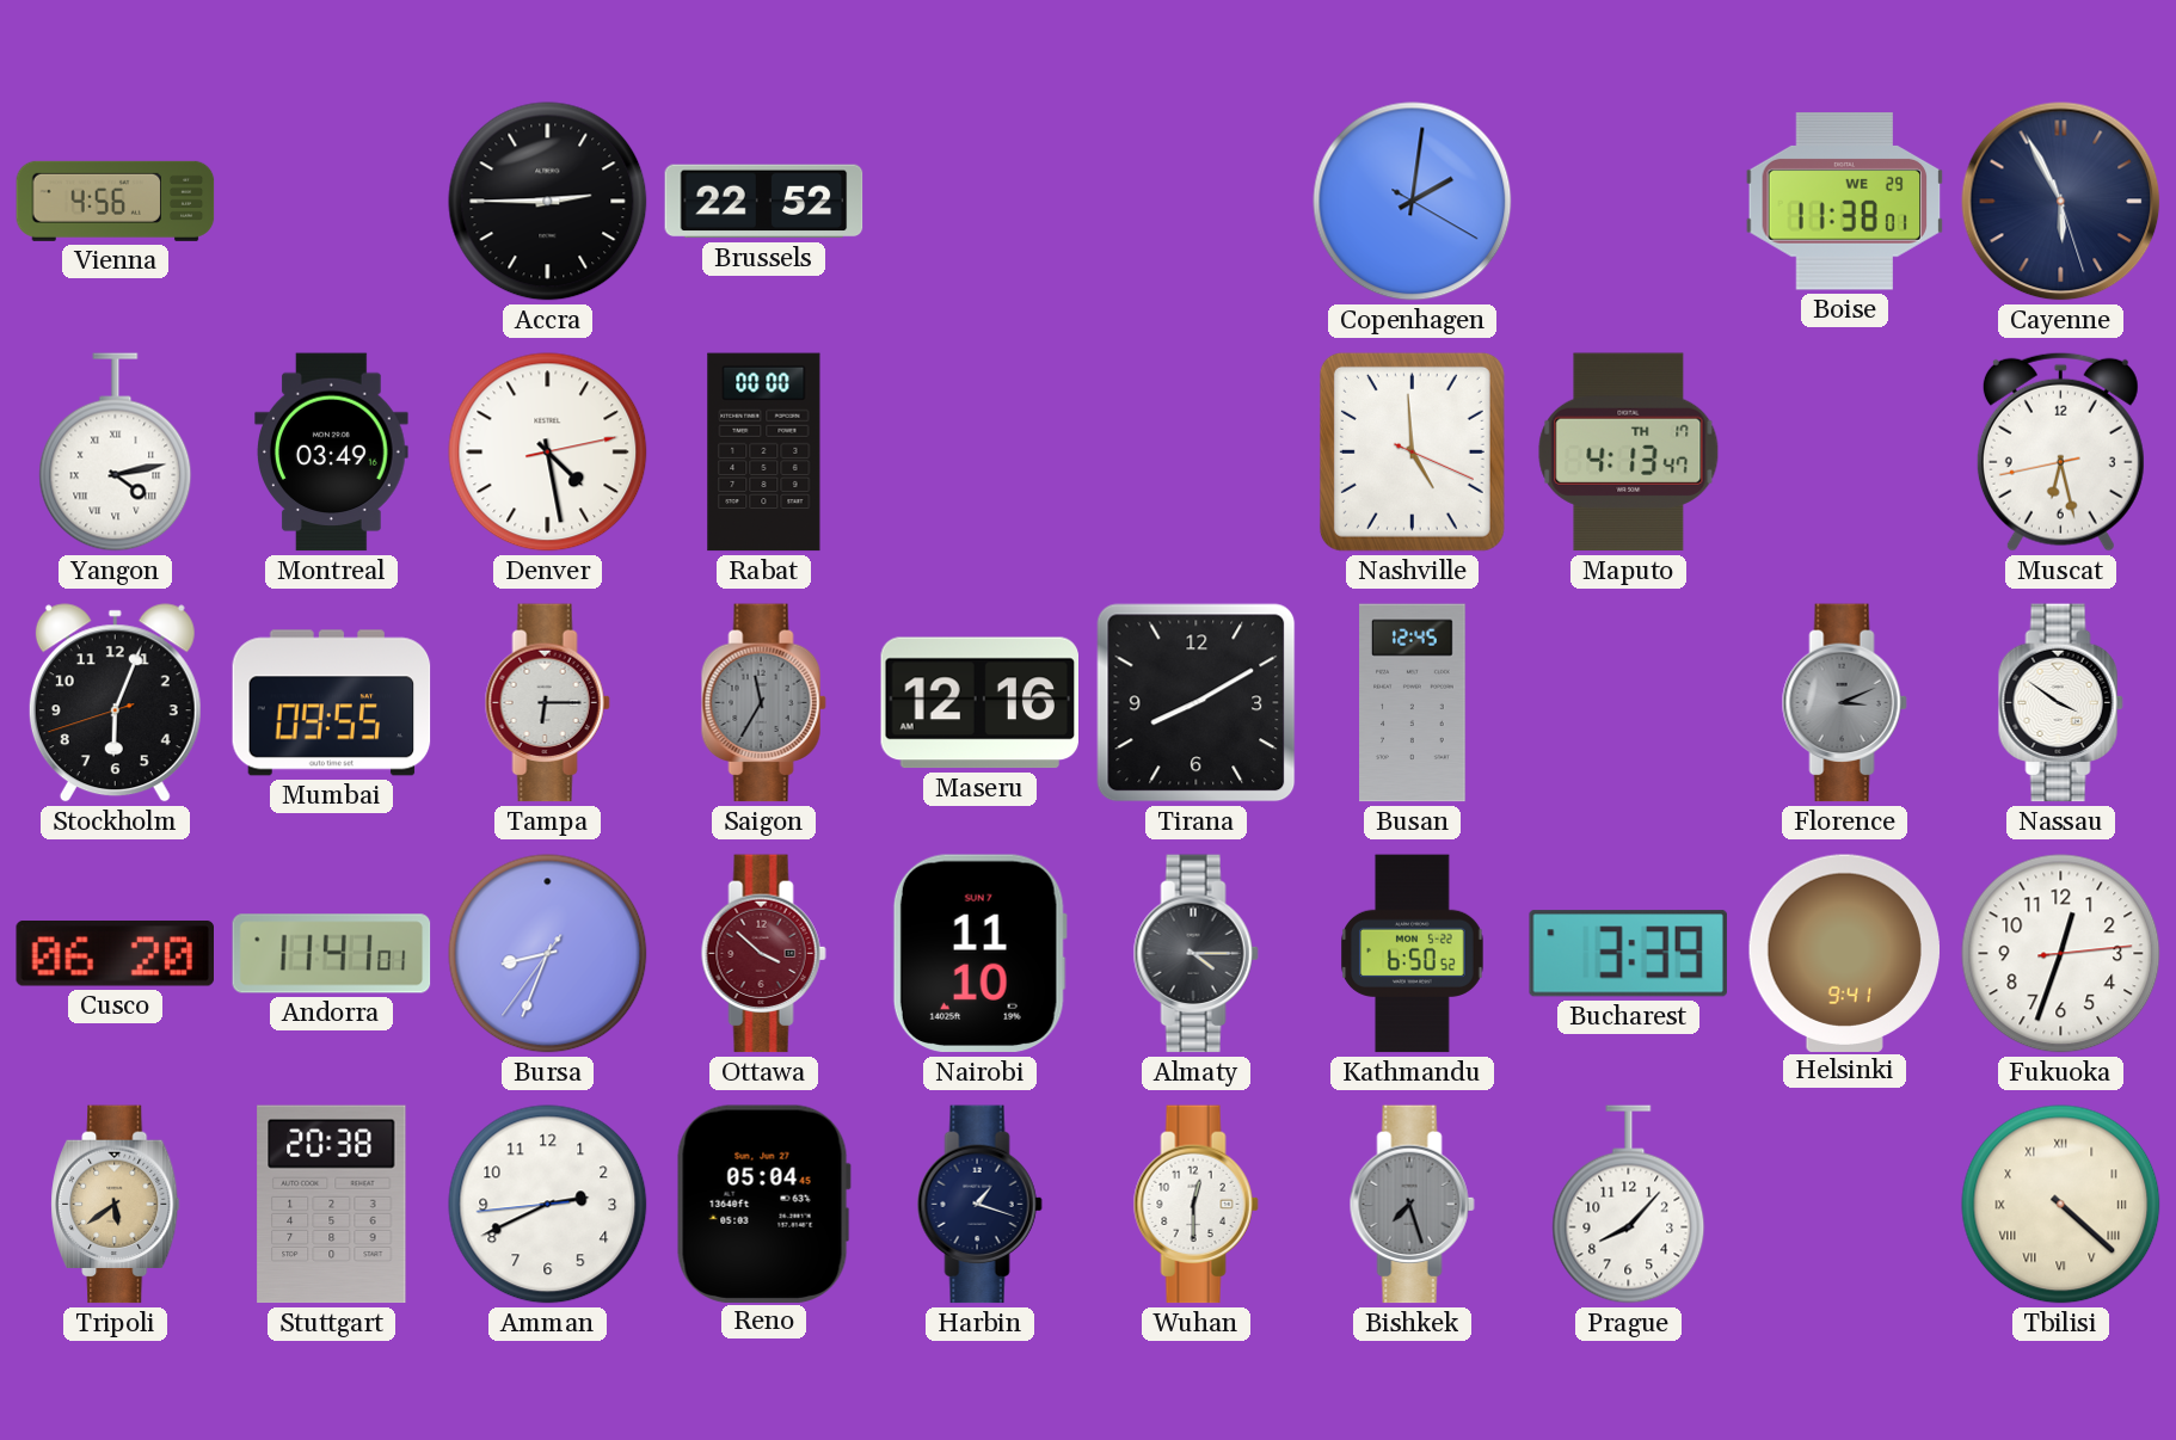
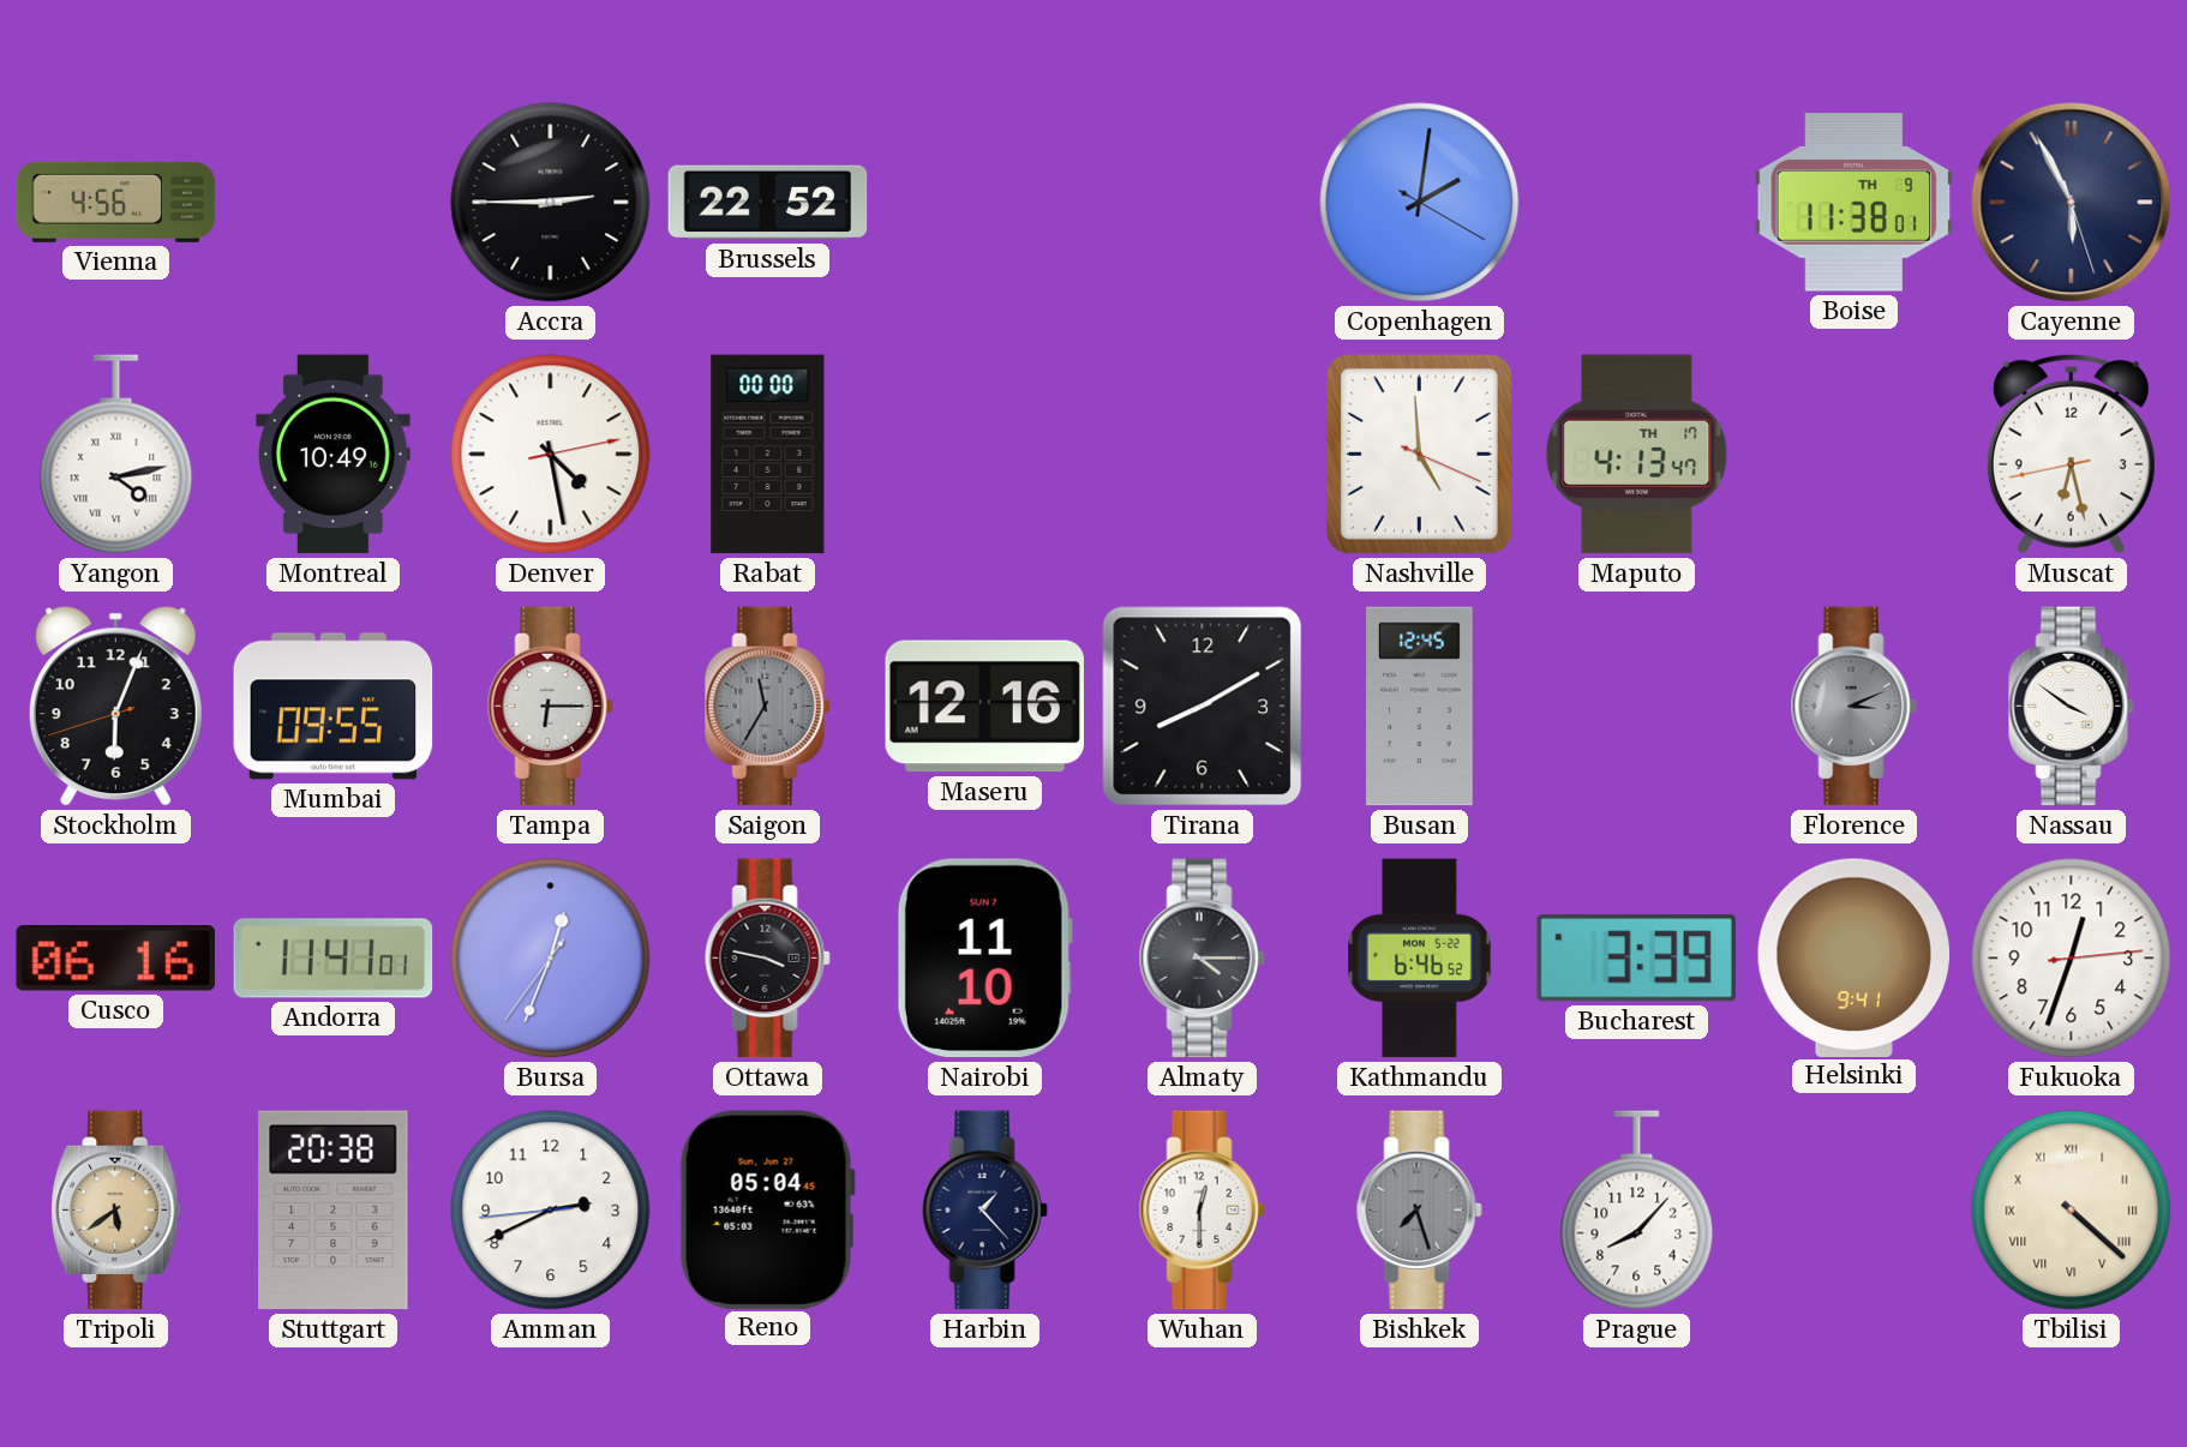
Boise date: WE 29 -> TH 9
Montreal: 03:49 -> 10:49
Cusco: 06:20 -> 06:16
Bursa: 8:33 -> 12:33
Ottawa: 3:52 -> 3:47
Ottawa dial: burgundy -> black
Kathmandu: 6:50 -> 6:46
Harbin: 1:18 -> 1:23
